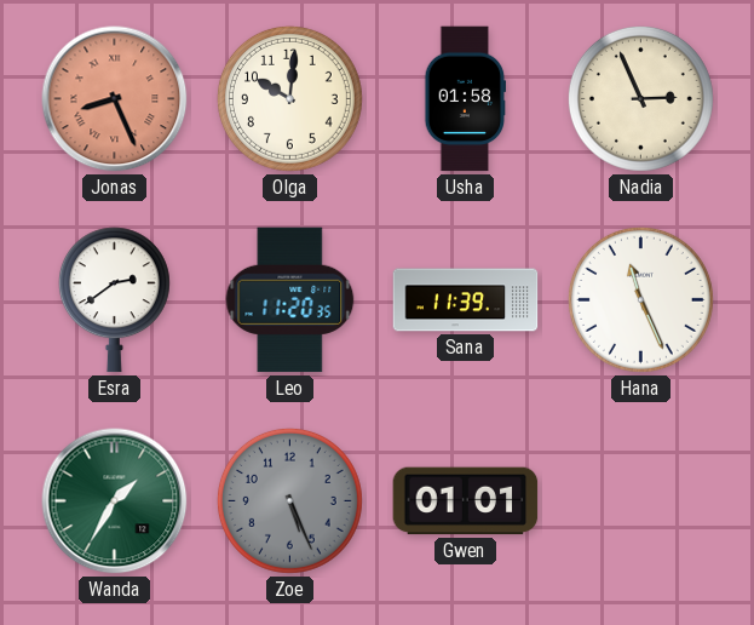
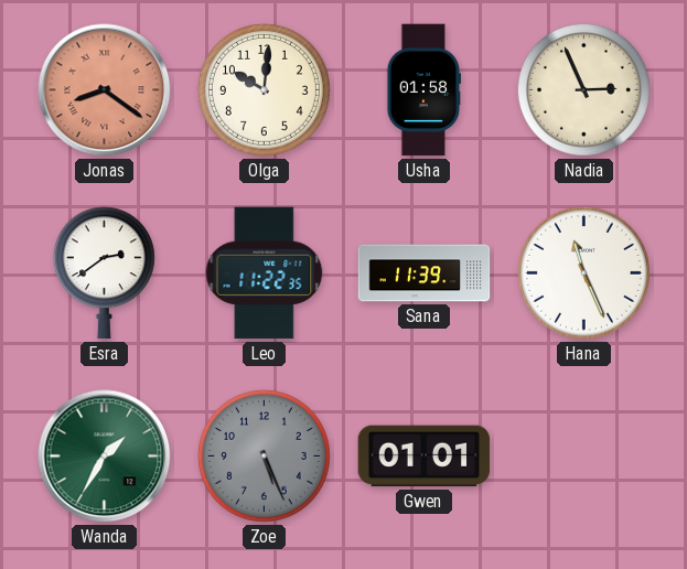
Jonas: 8:26 -> 8:21
Leo: 11:20 -> 11:22
